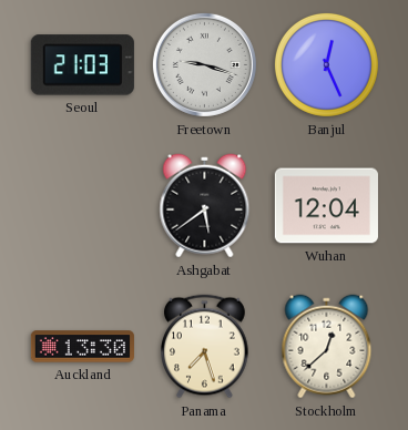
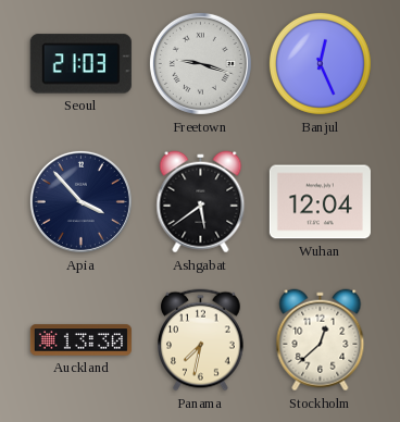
Apia: none -> 3:53
Panama: 7:27 -> 7:32
